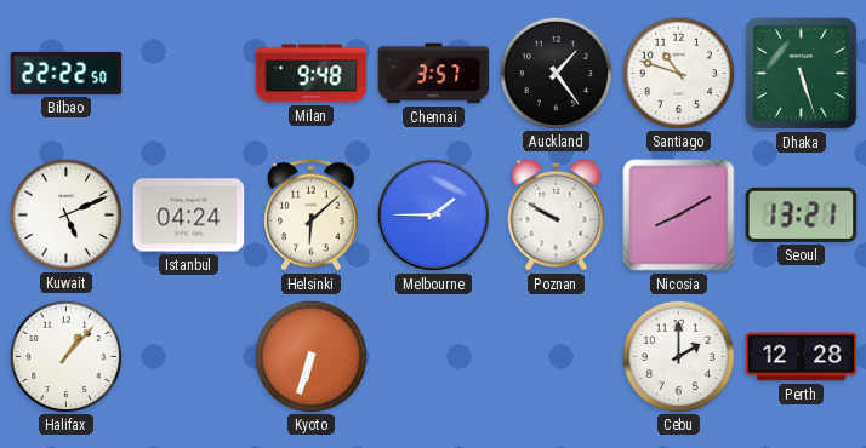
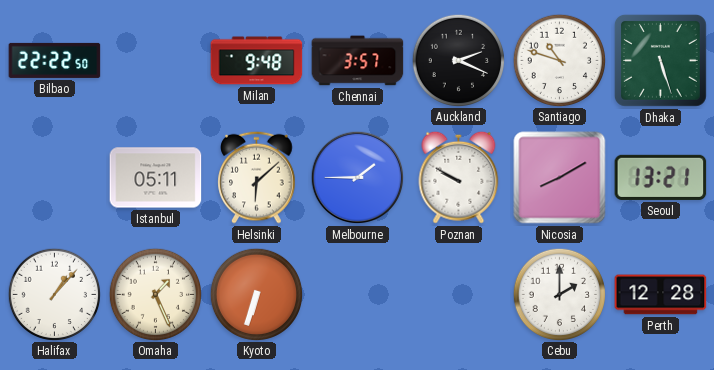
Auckland: 1:24 -> 2:19
Kuwait: 5:11 -> none
Istanbul: 04:24 -> 05:11
Omaha: none -> 1:26
